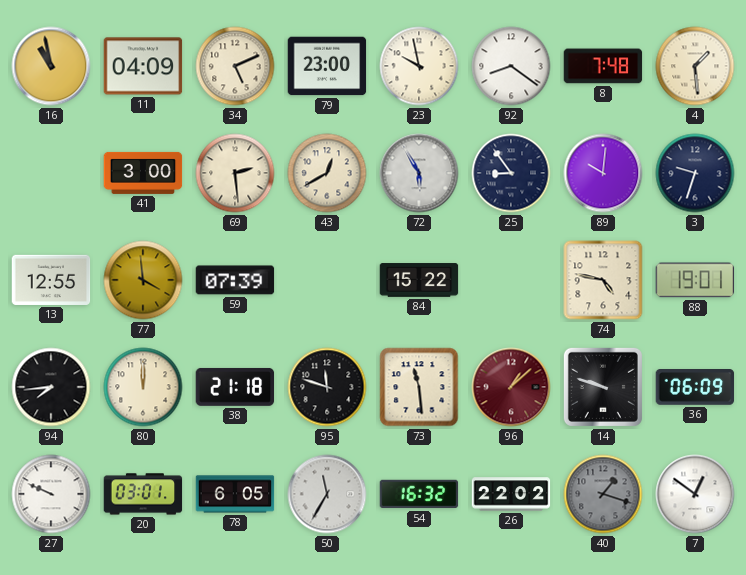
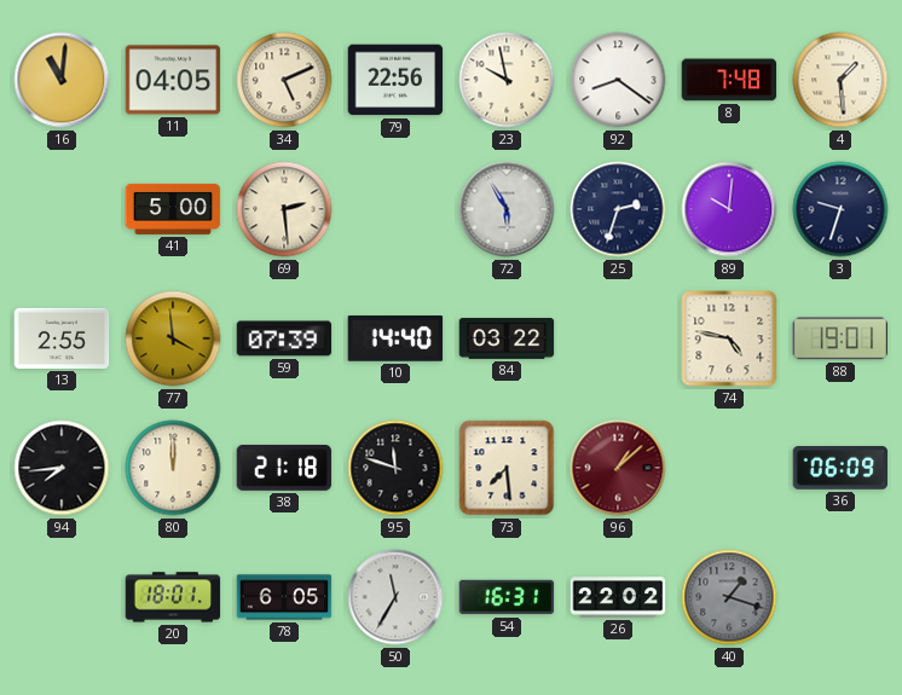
16: 10:58 -> 11:01
11: 04:09 -> 04:05
79: 23:00 -> 22:56
41: 3:00 -> 5:00
43: 12:40 -> none
25: 8:54 -> 2:33
13: 12:55 -> 2:55
10: none -> 14:40
84: 15:22 -> 03:22
73: 11:29 -> 7:29
14: 9:48 -> none
27: 9:49 -> none
20: 03:01 -> 18:01
54: 16:32 -> 16:31
7: 12:51 -> none
